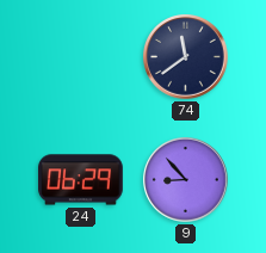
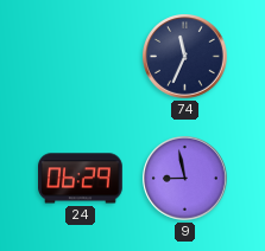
74: 11:39 -> 11:34
9: 8:53 -> 8:58
